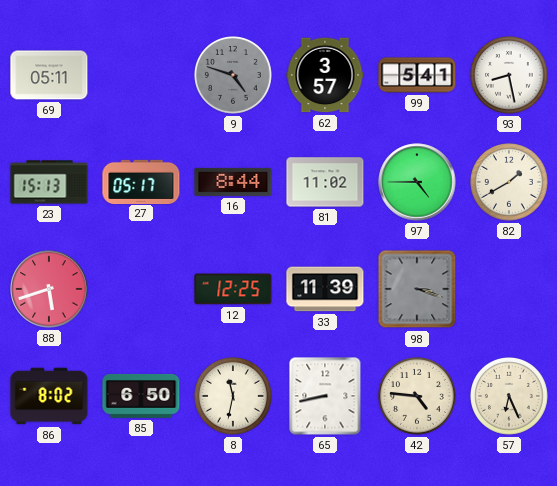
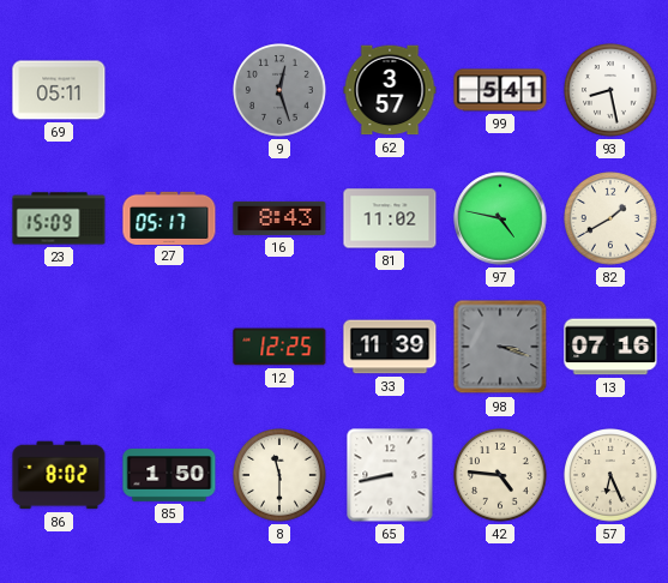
9: 4:48 -> 12:27
23: 15:13 -> 15:09
16: 8:44 -> 8:43
97: 4:45 -> 4:47
88: 5:42 -> none
13: none -> 07:16
85: 6:50 -> 1:50
8: 11:32 -> 11:30
